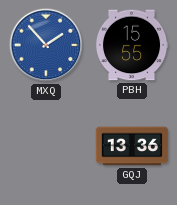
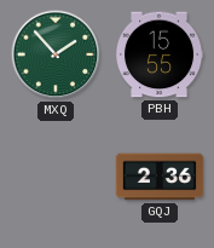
MXQ dial: blue -> green
GQJ: 13:36 -> 2:36
